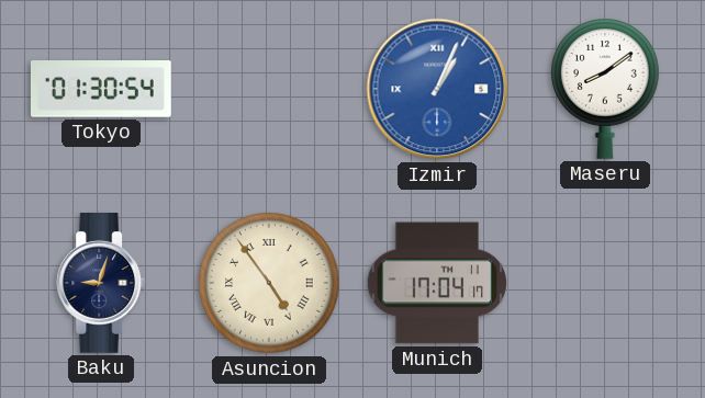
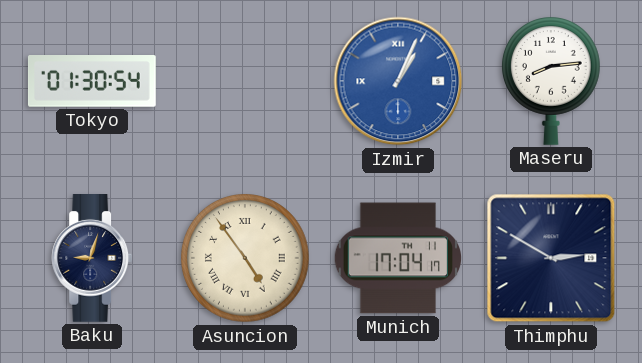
Maseru: 8:09 -> 8:14
Thimphu: none -> 2:50
